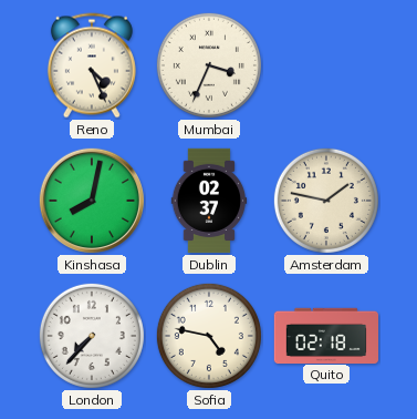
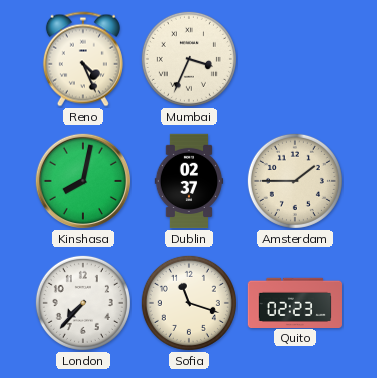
Amsterdam: 1:47 -> 1:45
Sofia: 4:47 -> 11:18
Quito: 02:18 -> 02:23
